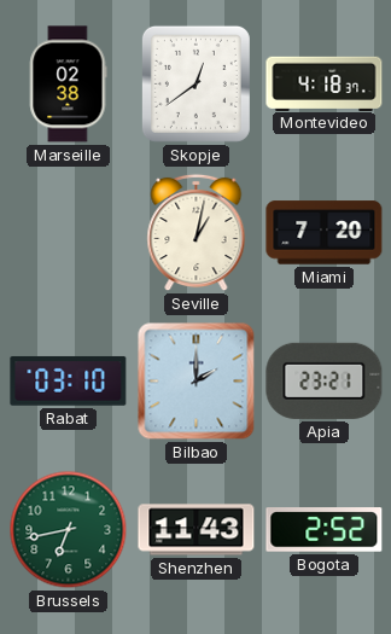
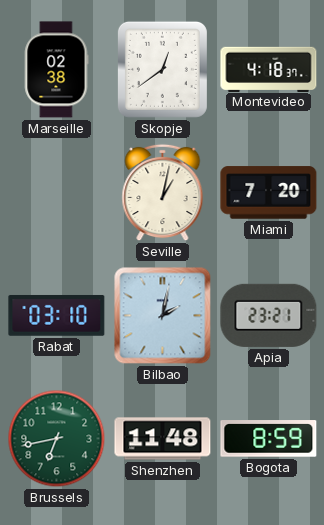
Bilbao: 2:00 -> 2:02
Shenzhen: 11:43 -> 11:48
Bogota: 2:52 -> 8:59
